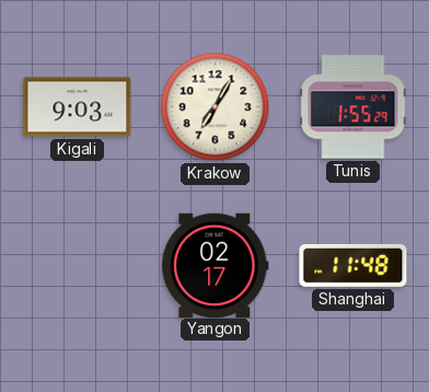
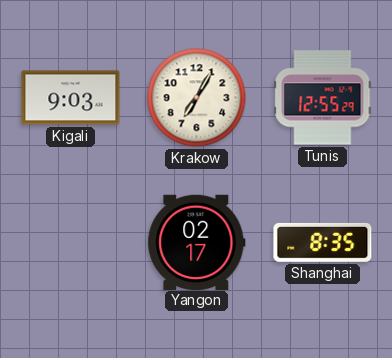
Tunis: 1:55 -> 12:55
Shanghai: 11:48 -> 8:35
